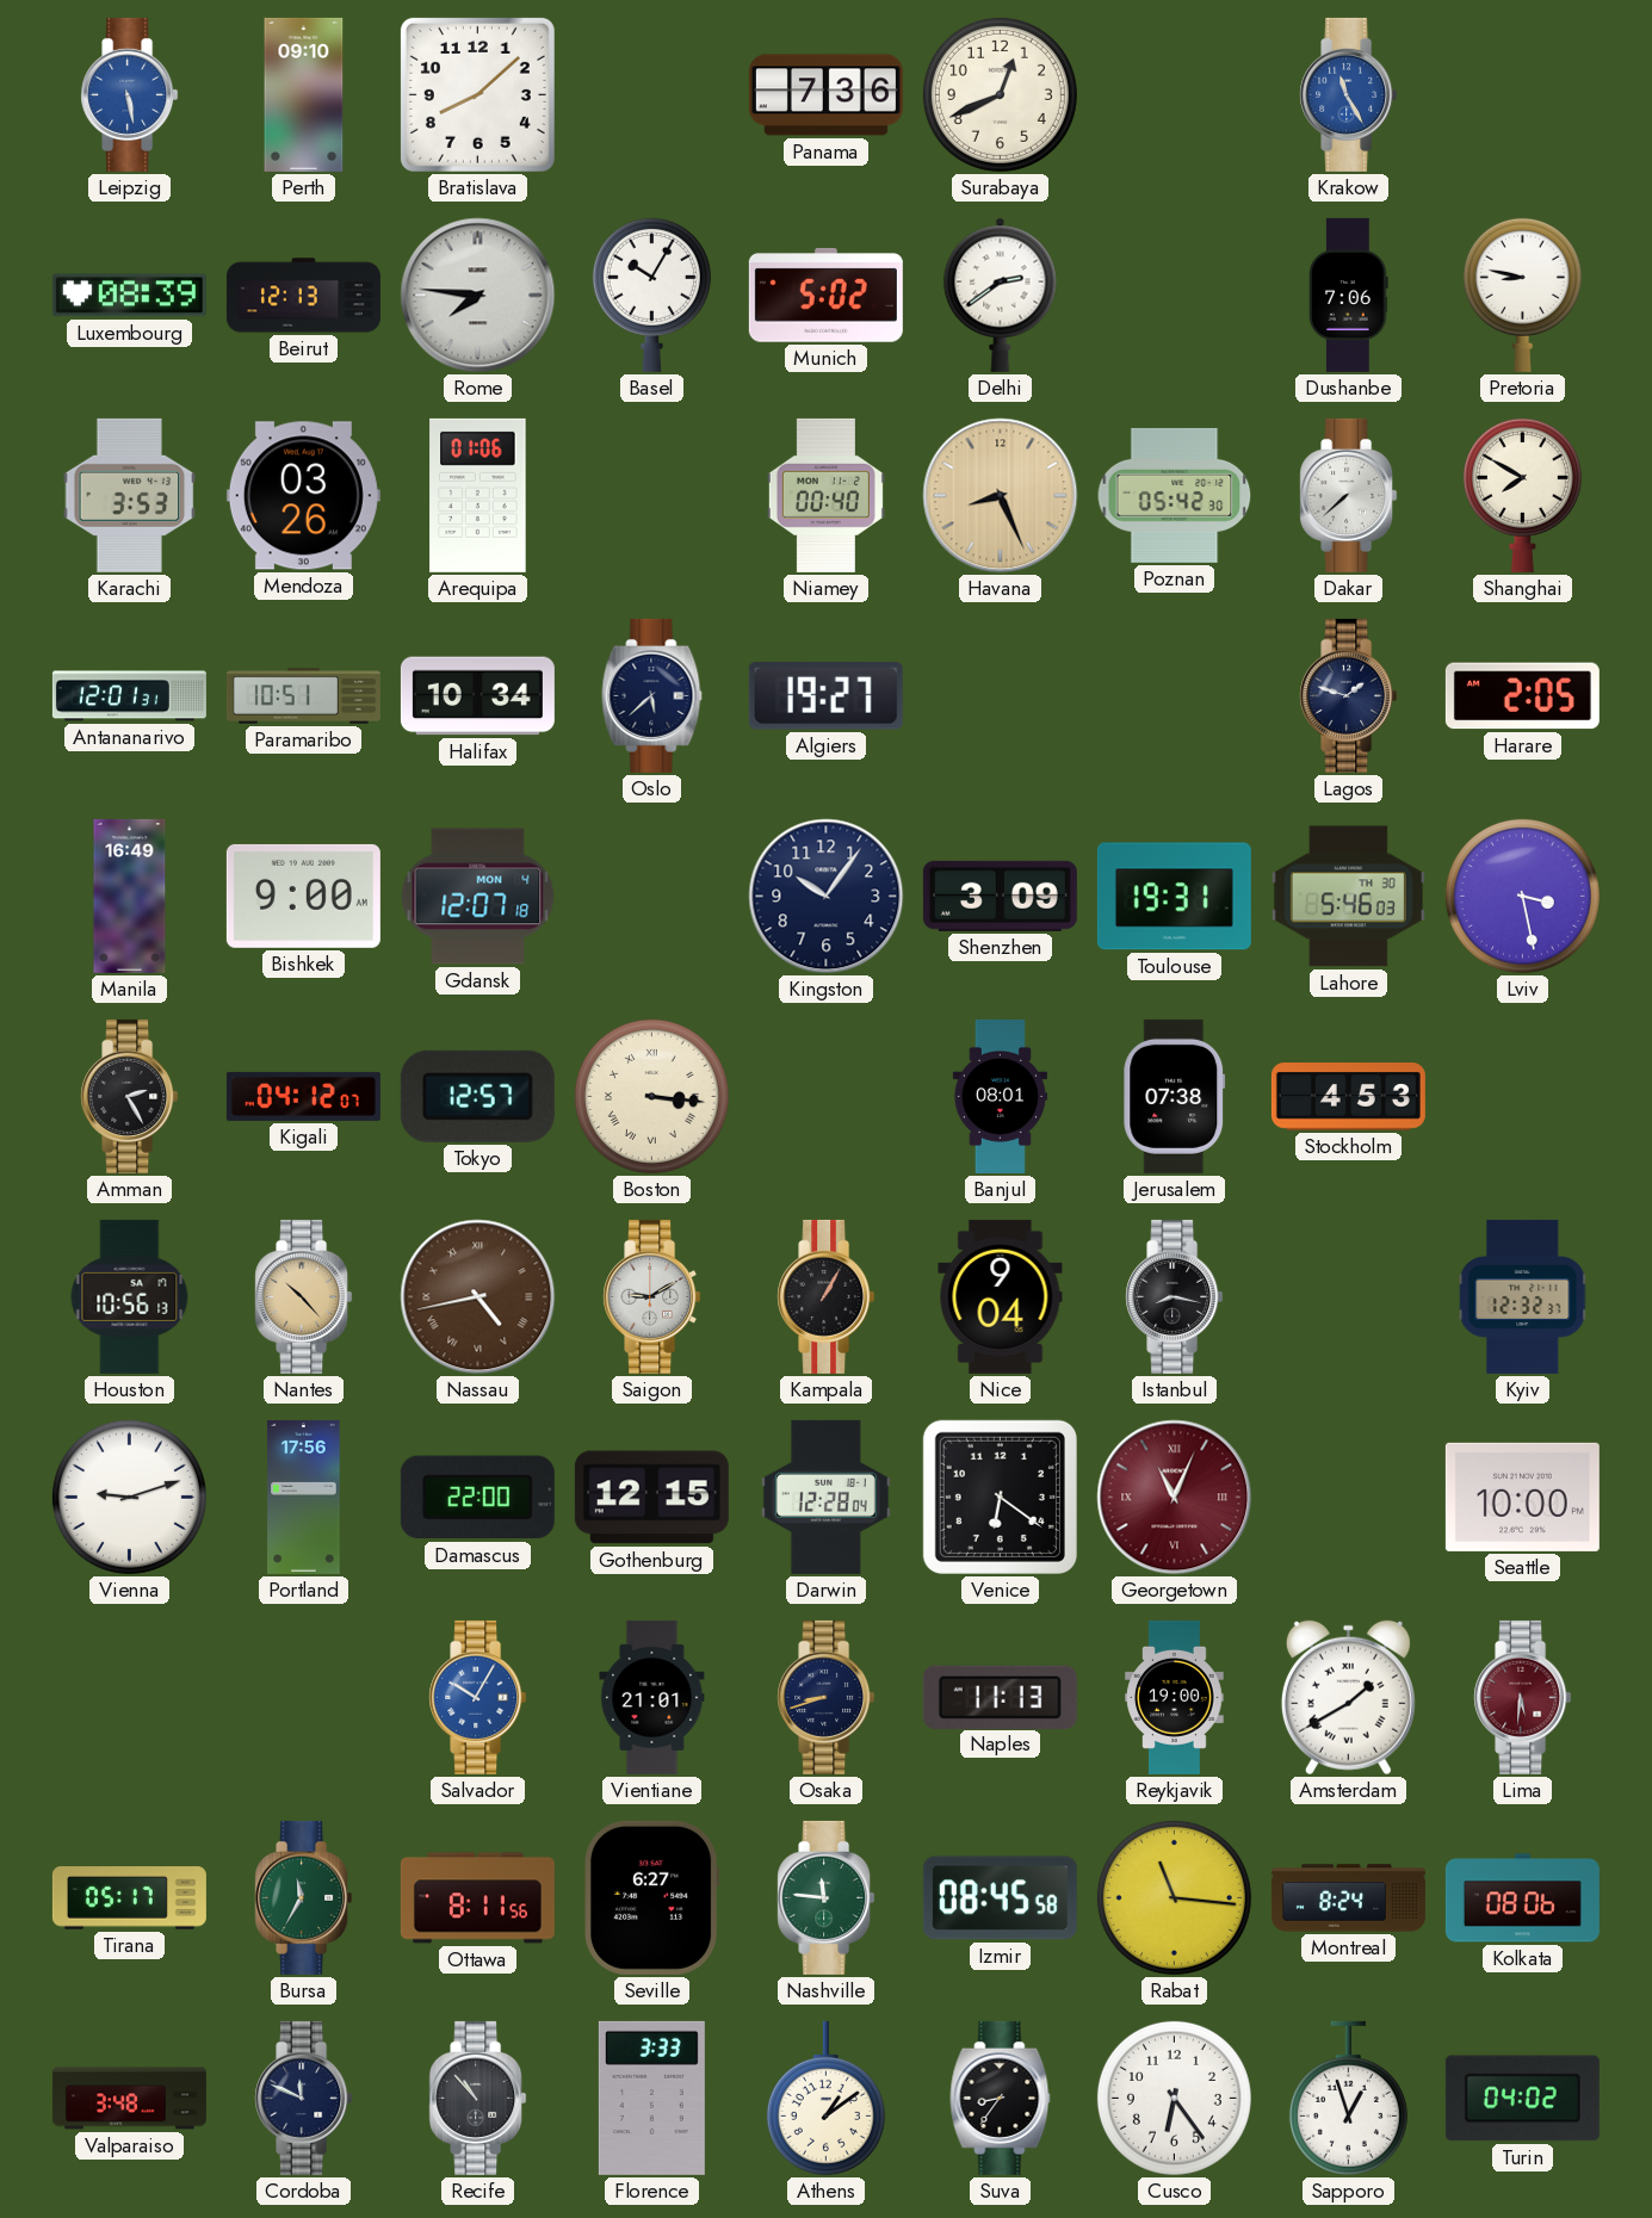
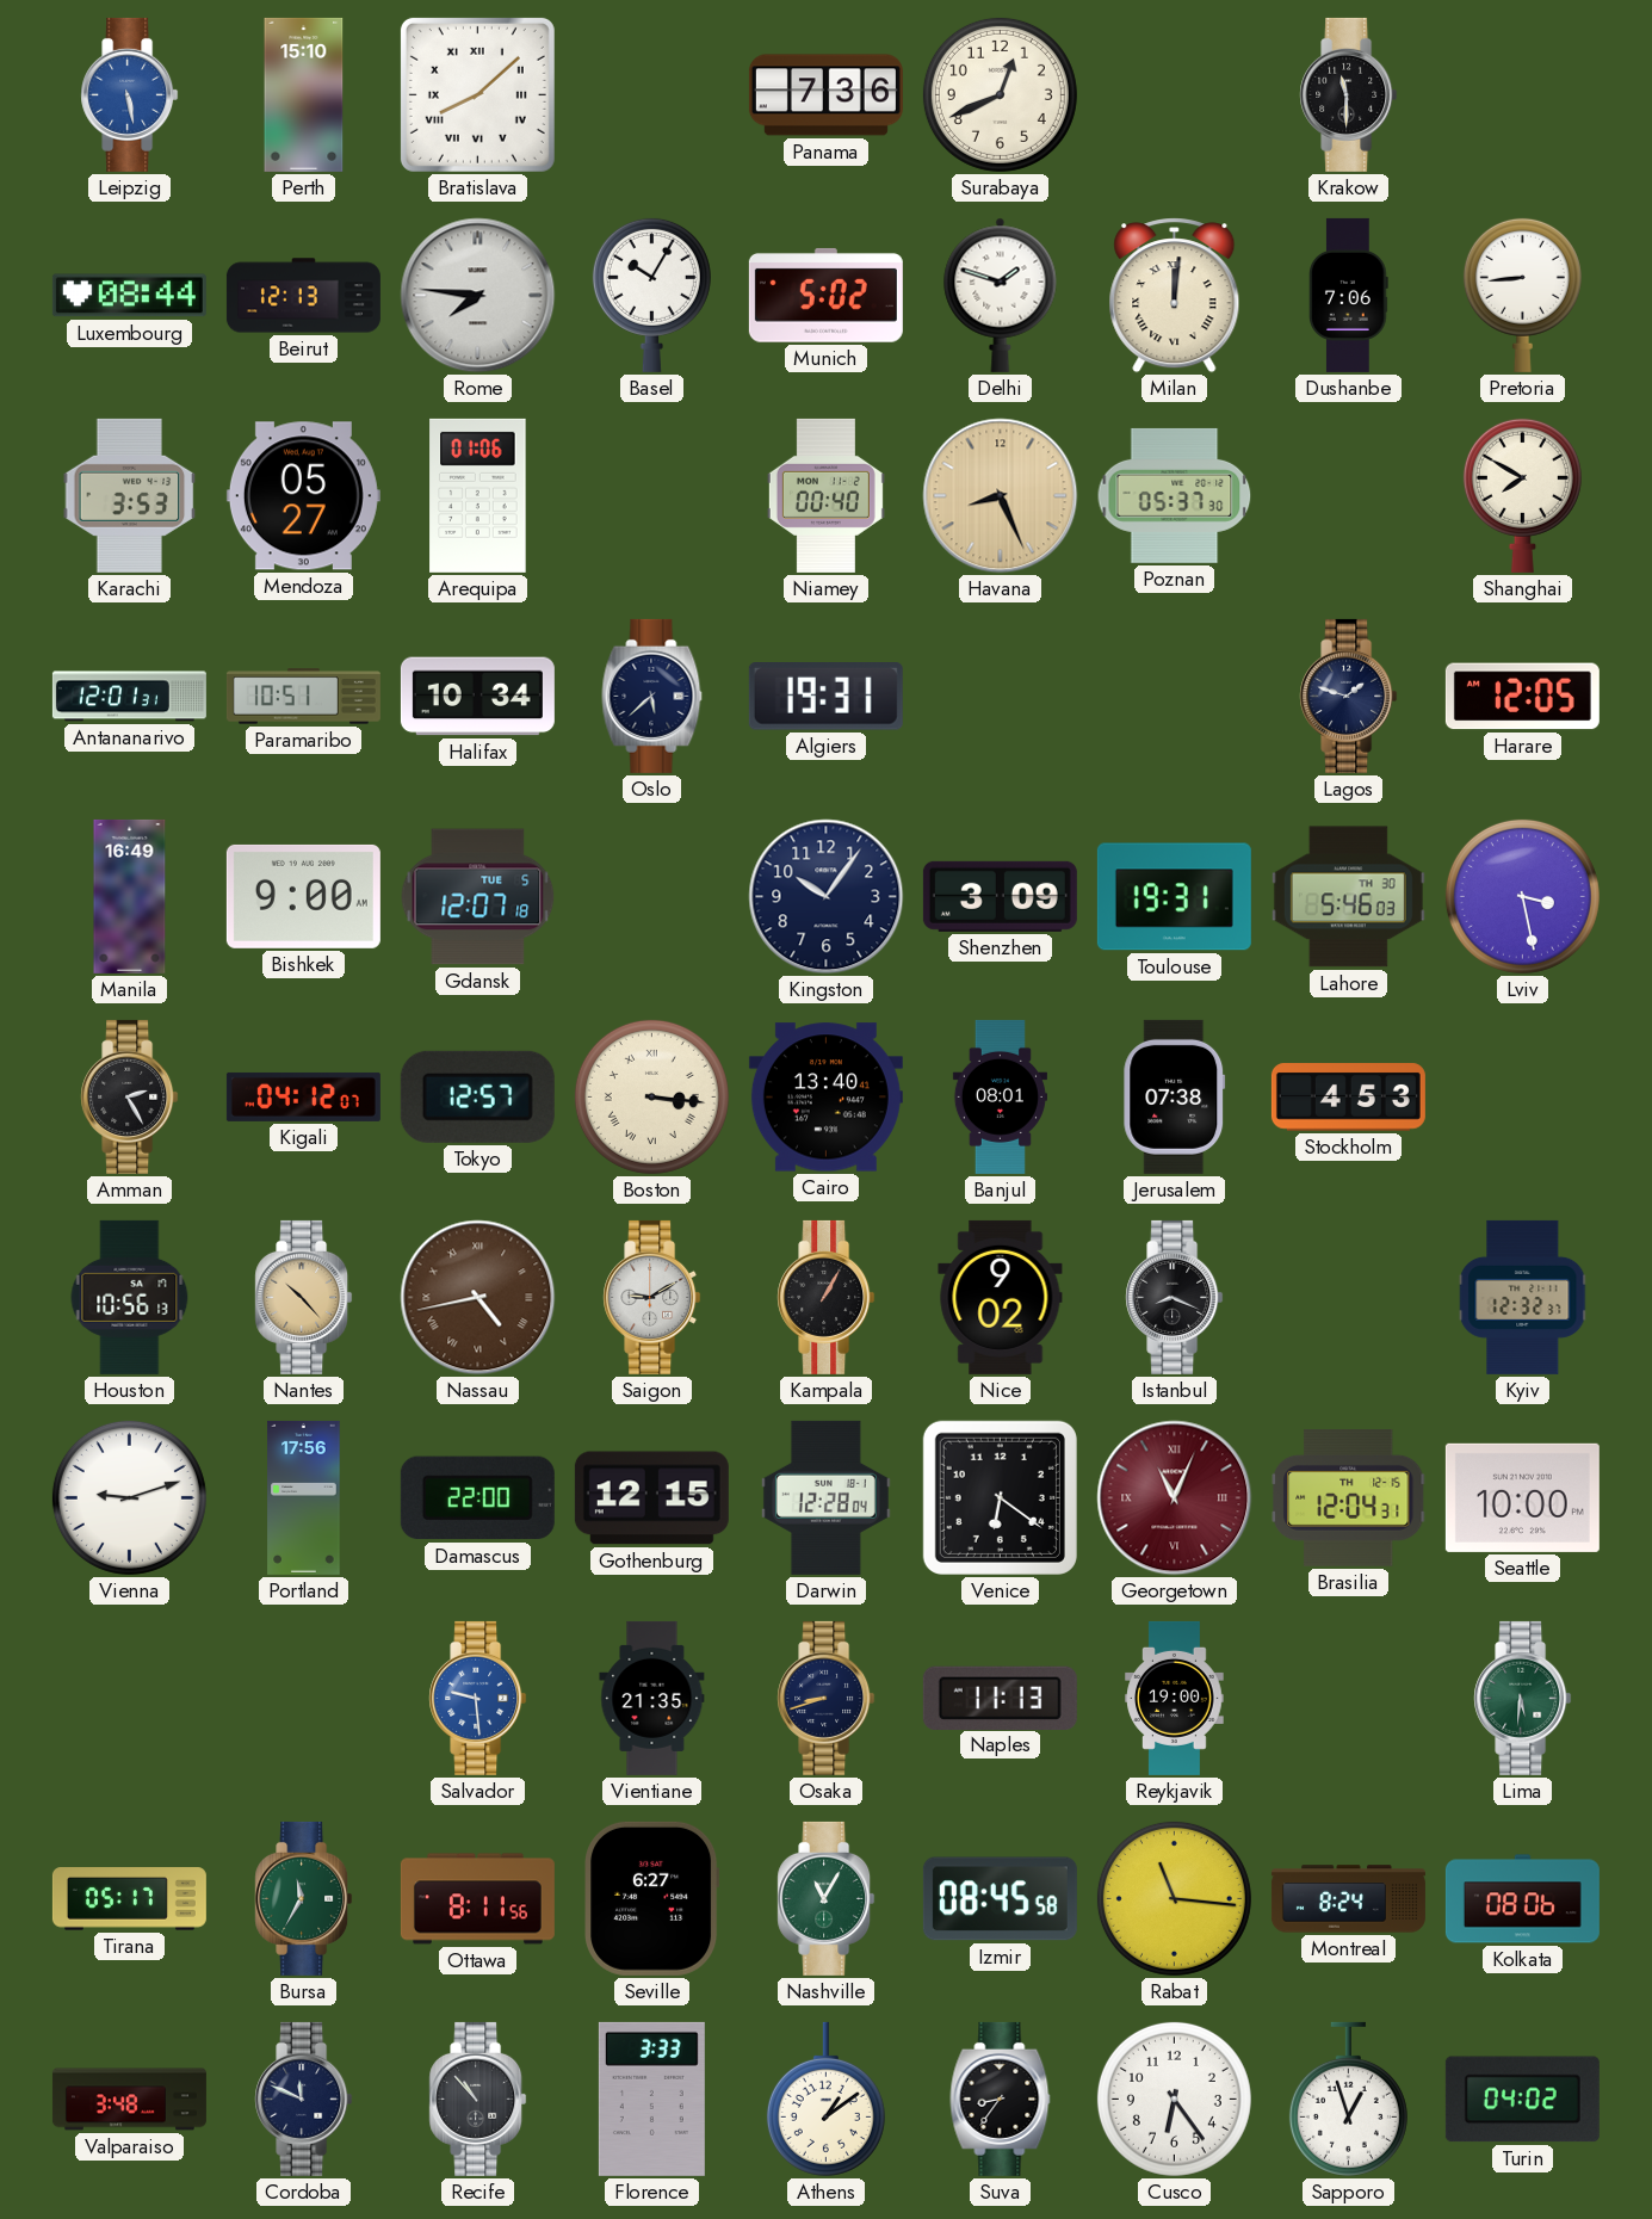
Perth: 09:10 -> 15:10
Bratislava numerals: Arabic -> Roman
Krakow: 11:25 -> 11:30
Krakow dial: blue -> black
Luxembourg: 08:39 -> 08:44
Delhi: 2:39 -> 1:48
Milan: none -> 12:01
Pretoria: 8:47 -> 8:44
Mendoza: 03:26 -> 05:27
Poznan: 05:42 -> 05:37
Dakar: 7:38 -> none
Algiers: 19:27 -> 19:31
Harare: 2:05 -> 12:05
Gdansk date: MON 4 -> TUE 5
Cairo: none -> 13:40
Nice: 9:04 -> 9:02
Istanbul: 8:17 -> 8:19
Brasilia: none -> 12:04
Salvador: 10:05 -> 9:29
Vientiane: 21:01 -> 21:35
Amsterdam: 1:40 -> none
Lima dial: burgundy -> green
Nashville: 11:46 -> 11:05
